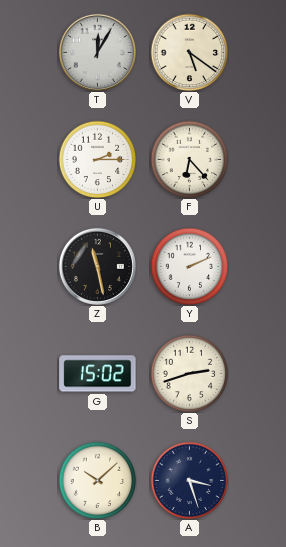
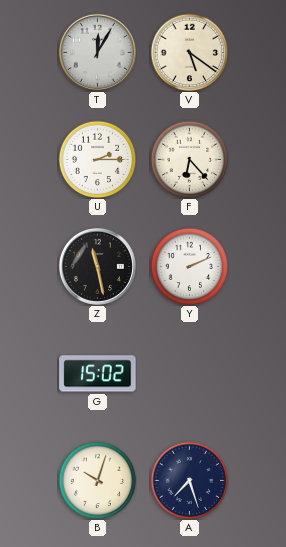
S: 2:42 -> none
B: 10:08 -> 10:03
A: 3:27 -> 7:27
